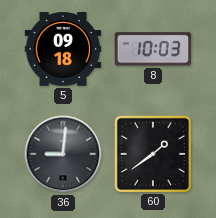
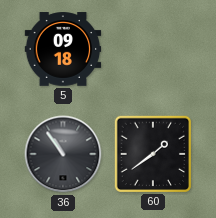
8: 10:03 -> none
36: 9:01 -> 10:54
